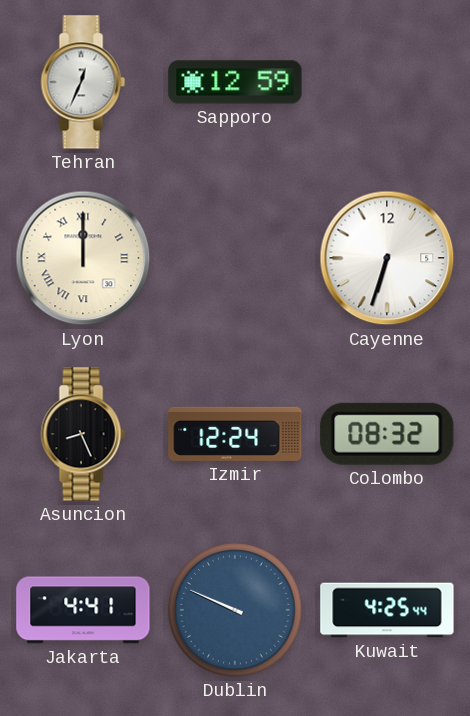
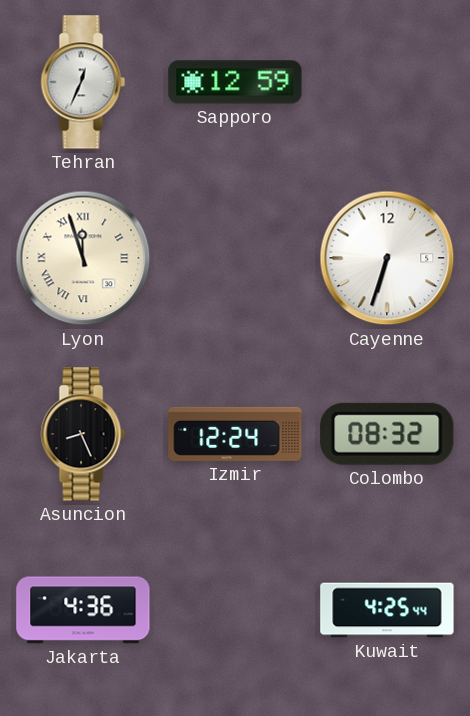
Lyon: 12:00 -> 11:57
Jakarta: 4:41 -> 4:36
Dublin: 9:49 -> none
